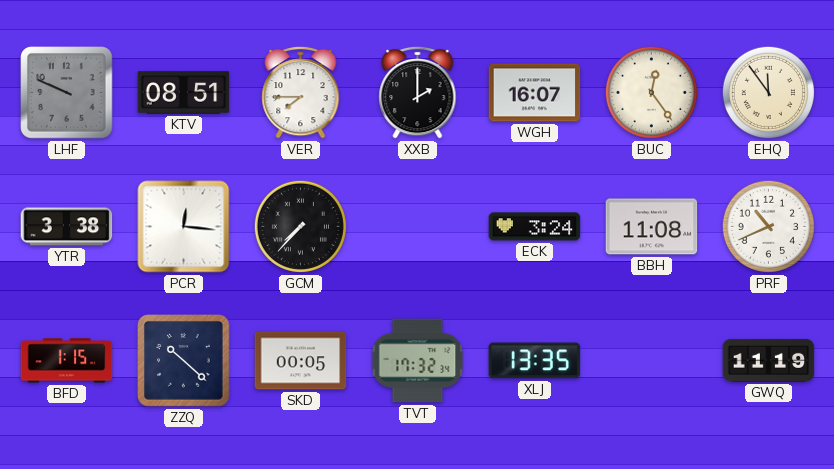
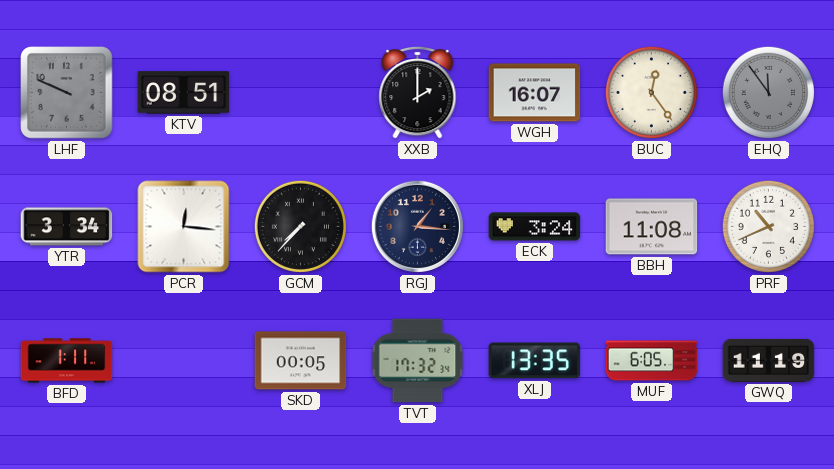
VER: 7:45 -> none
EHQ dial: cream -> grey
YTR: 3:38 -> 3:34
RGJ: none -> 1:16
BFD: 1:15 -> 1:11
ZZQ: 10:22 -> none
MUF: none -> 6:05
